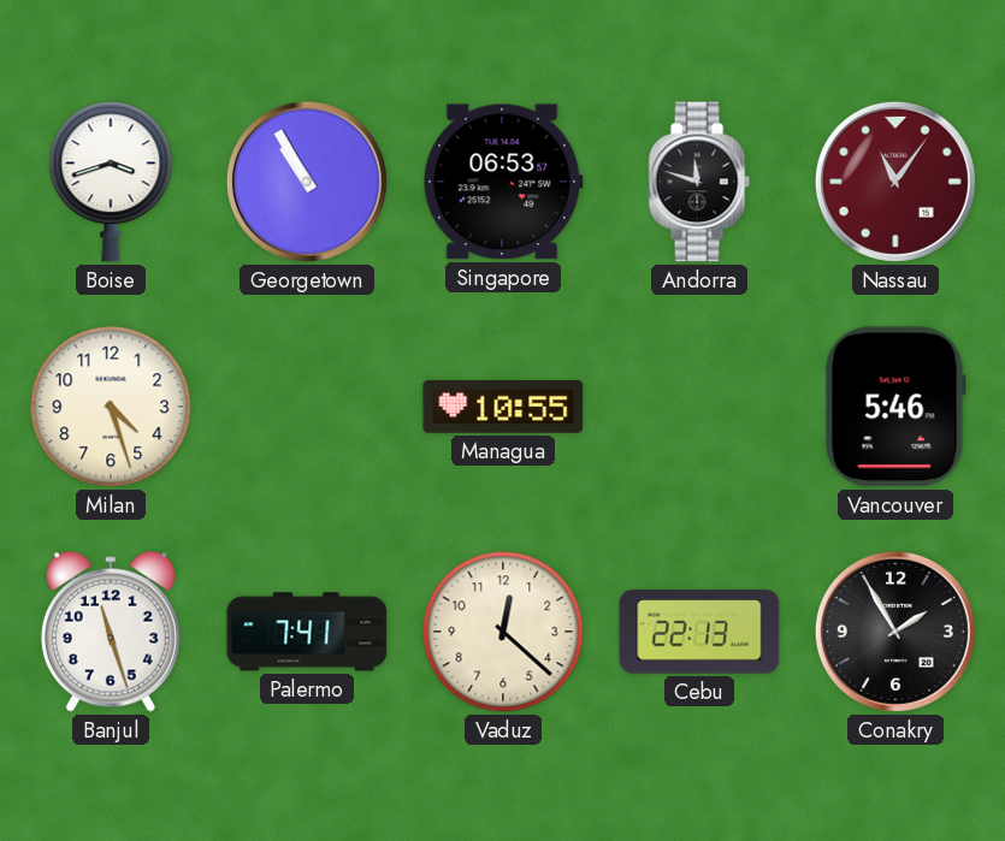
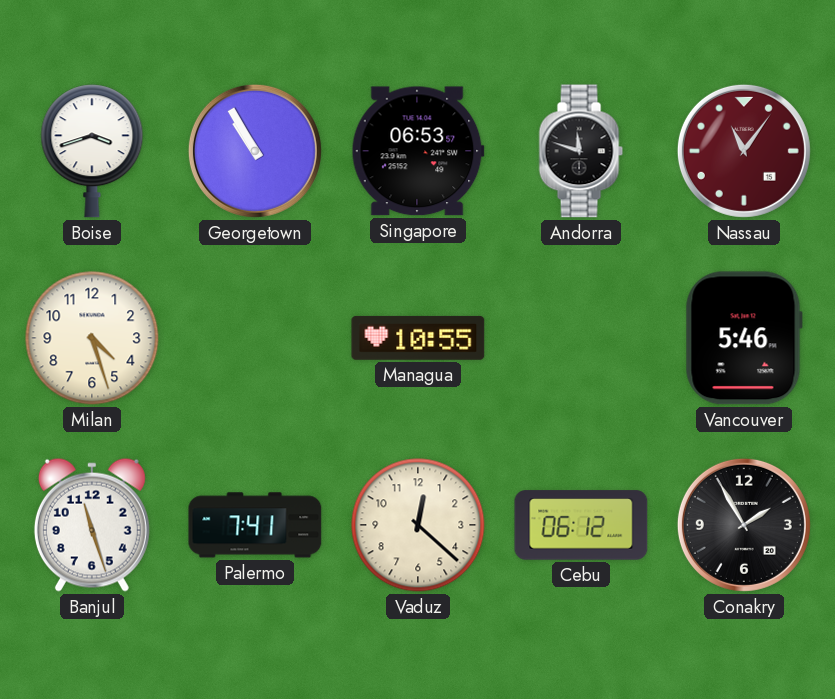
Cebu: 22:13 -> 06:12
